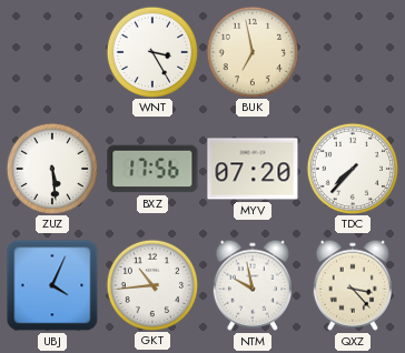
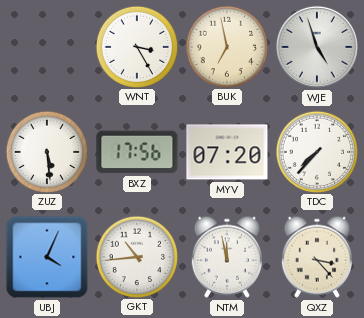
WJE: none -> 4:57
NTM: 9:58 -> 11:58
